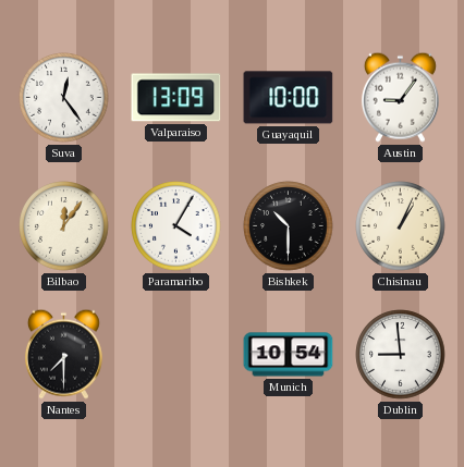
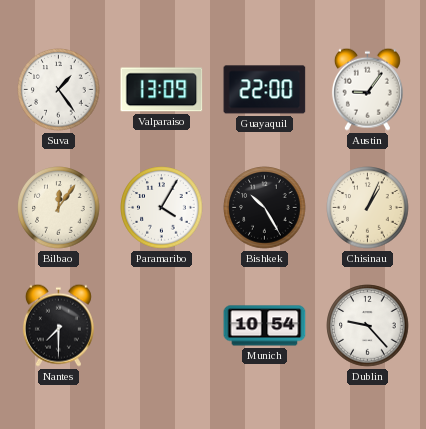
Suva: 12:24 -> 1:24
Guayaquil: 10:00 -> 22:00
Bishkek: 10:30 -> 10:25
Dublin: 8:59 -> 9:23
